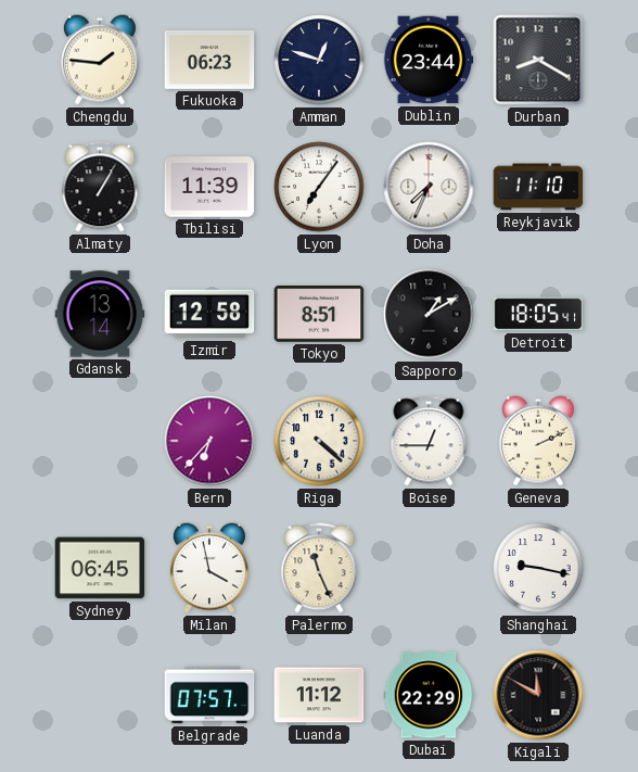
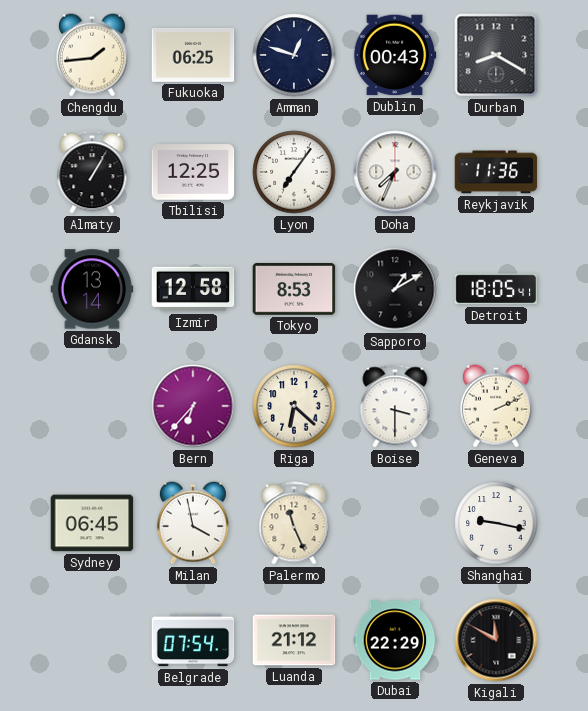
Chengdu: 1:46 -> 1:44
Fukuoka: 06:23 -> 06:25
Dublin: 23:44 -> 00:43
Tbilisi: 11:39 -> 12:25
Reykjavik: 11:10 -> 11:36
Tokyo: 8:51 -> 8:53
Riga: 4:22 -> 6:22
Boise: 12:45 -> 3:30
Belgrade: 07:57 -> 07:54
Luanda: 11:12 -> 21:12
